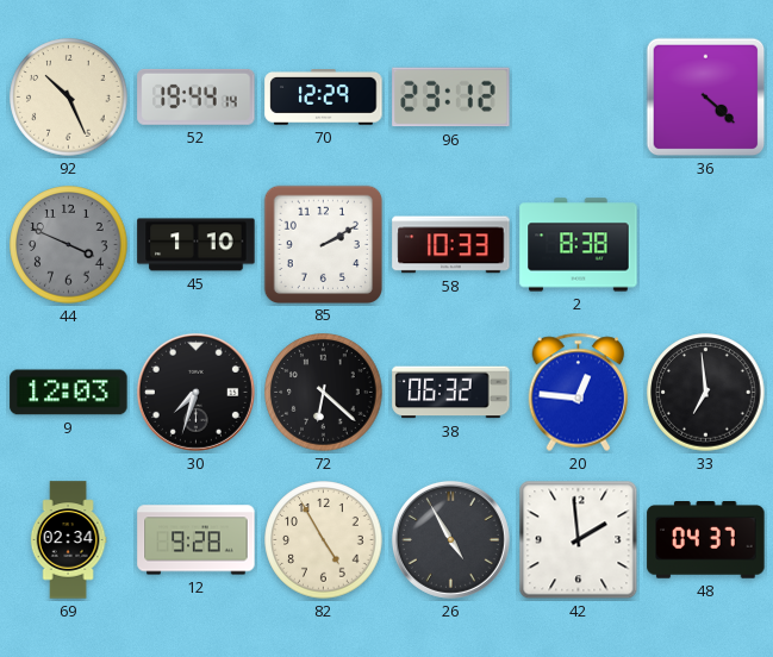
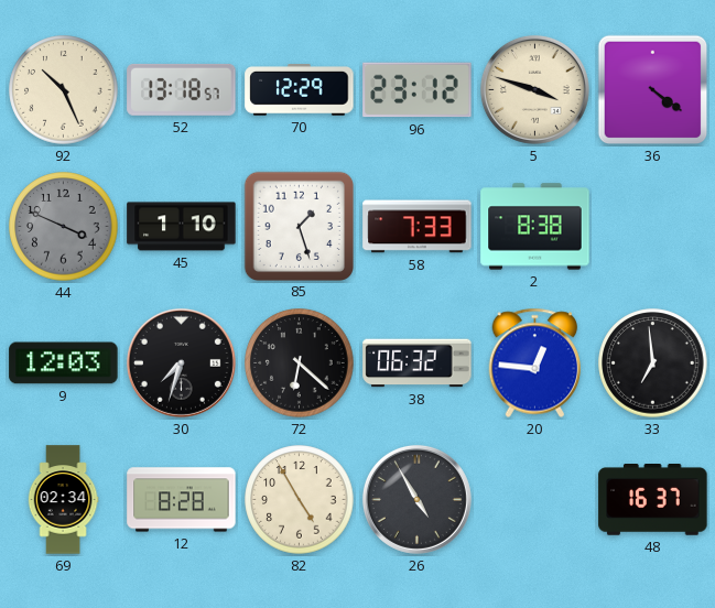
52: 19:44 -> 13:18
5: none -> 3:48
36: 4:22 -> 4:21
85: 2:10 -> 1:27
58: 10:33 -> 7:33
12: 9:28 -> 8:28
42: 1:59 -> none
48: 04:37 -> 16:37
